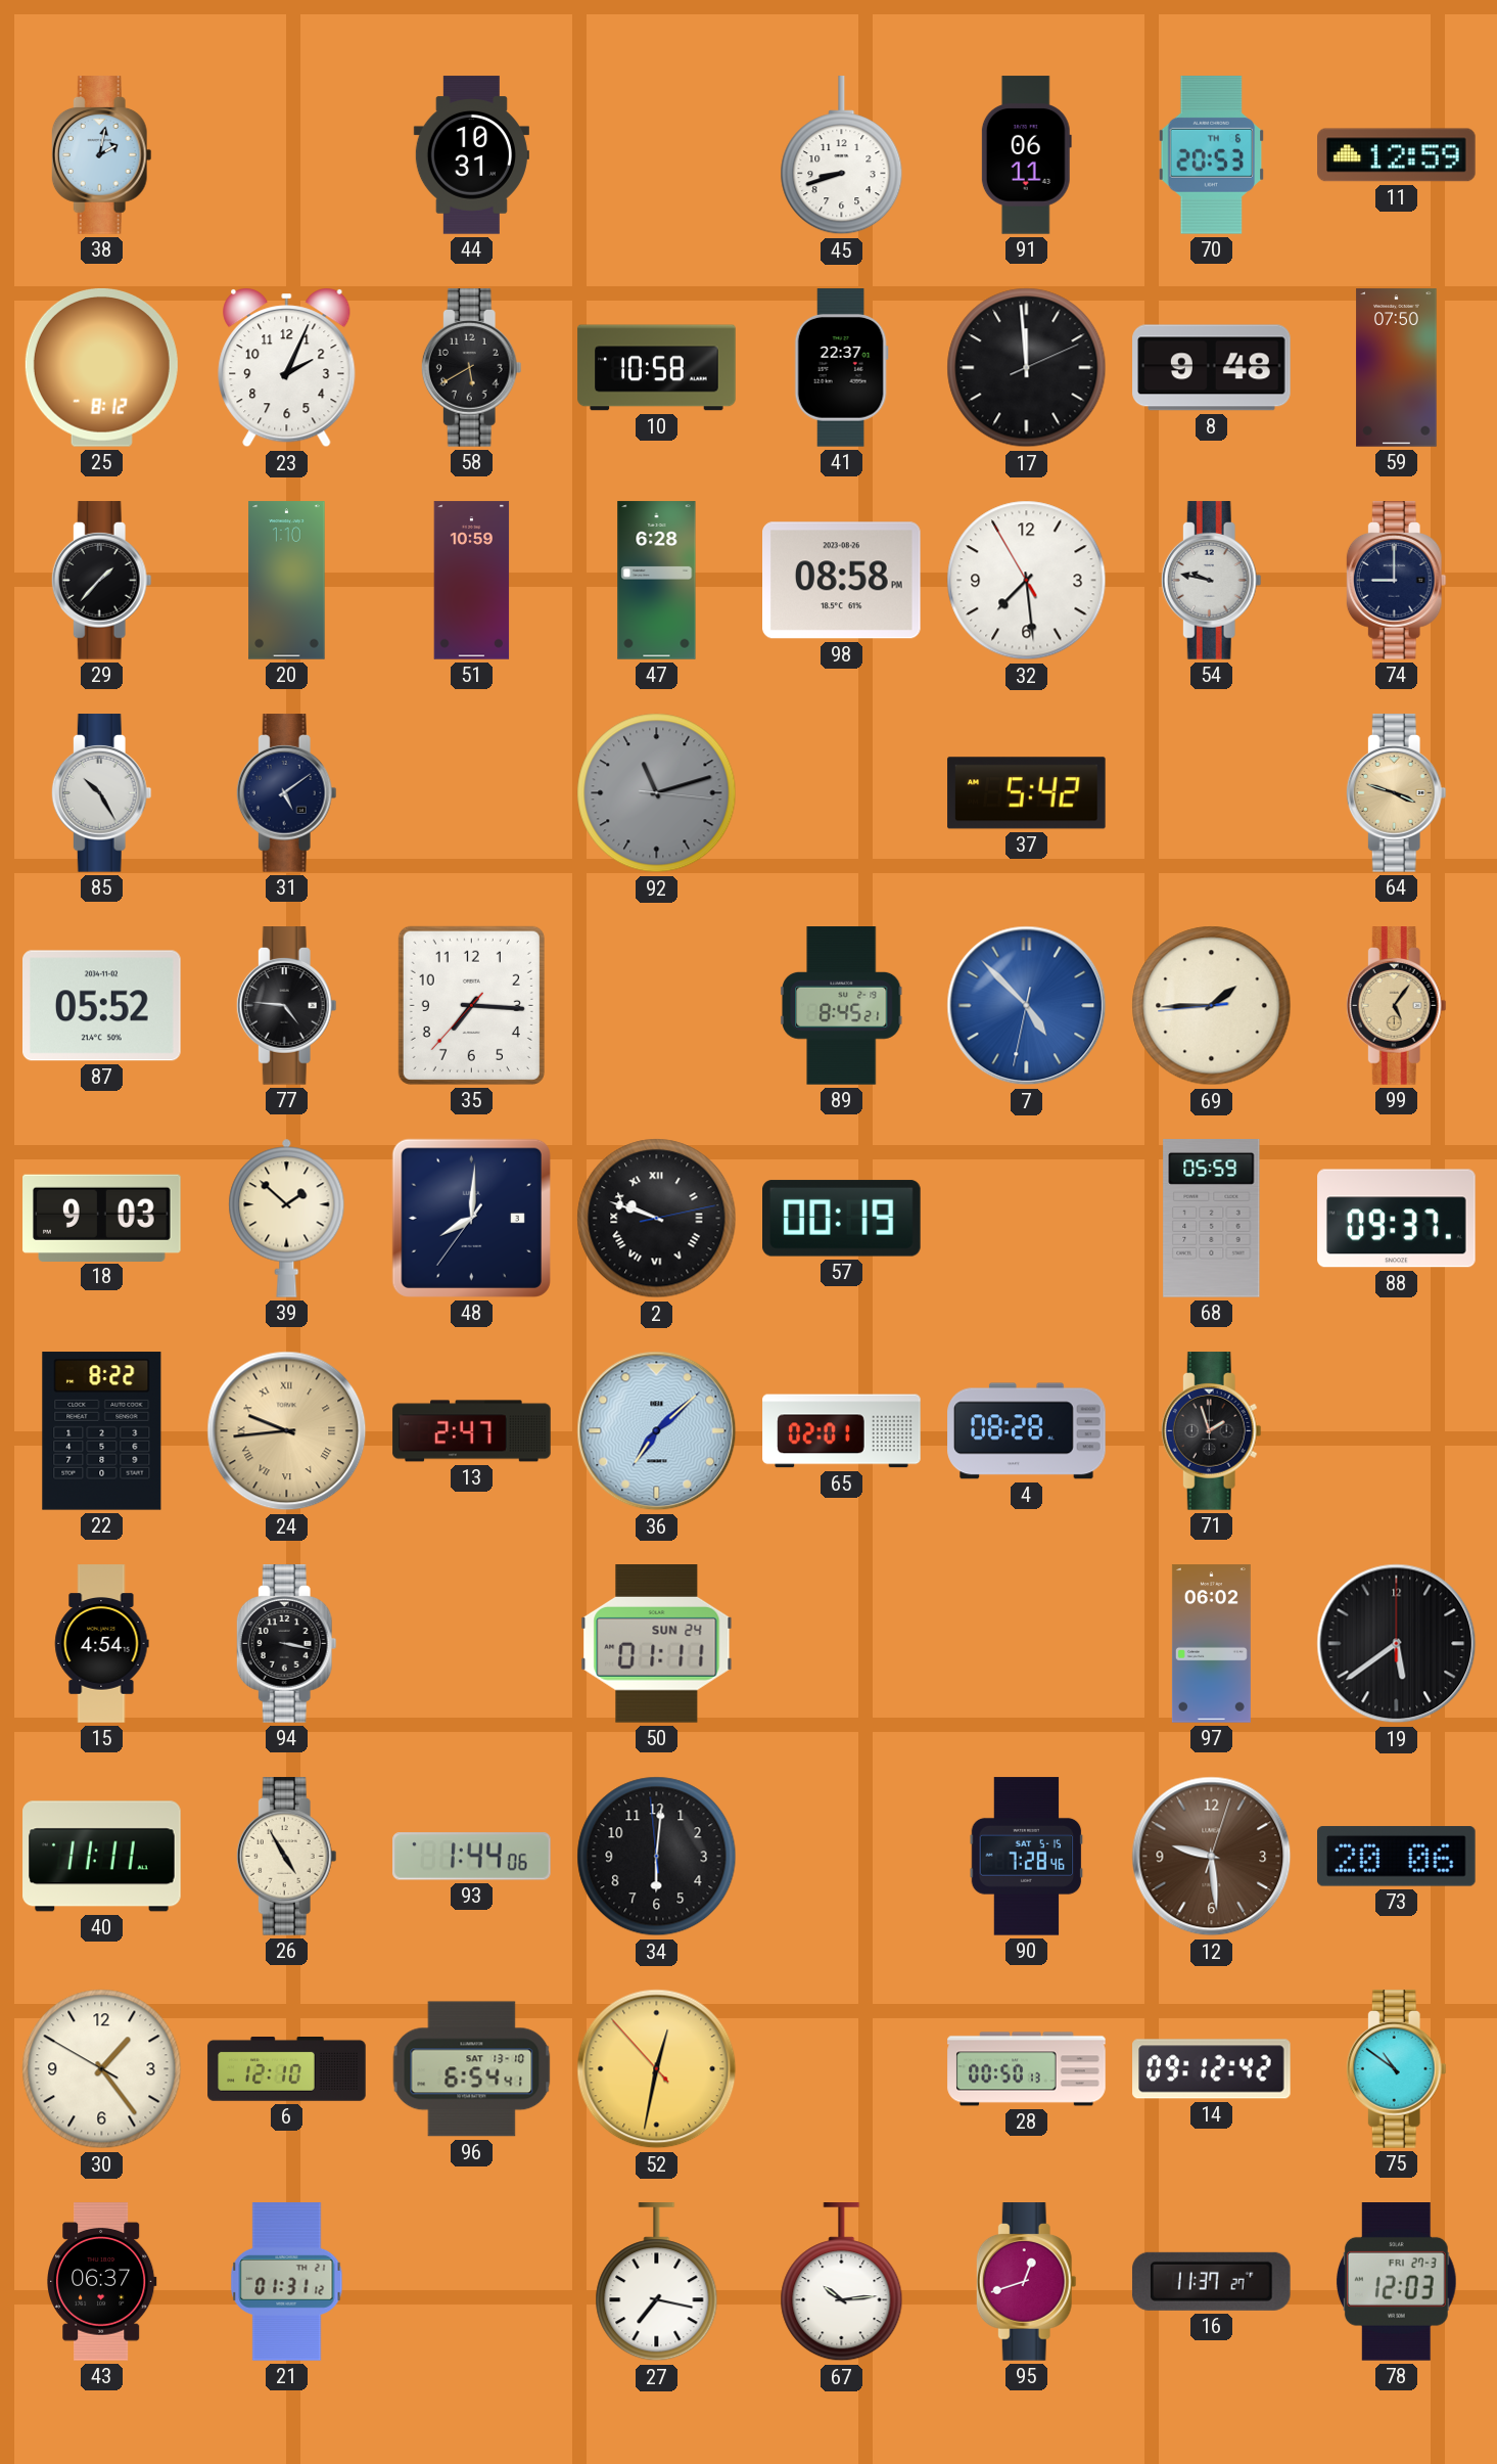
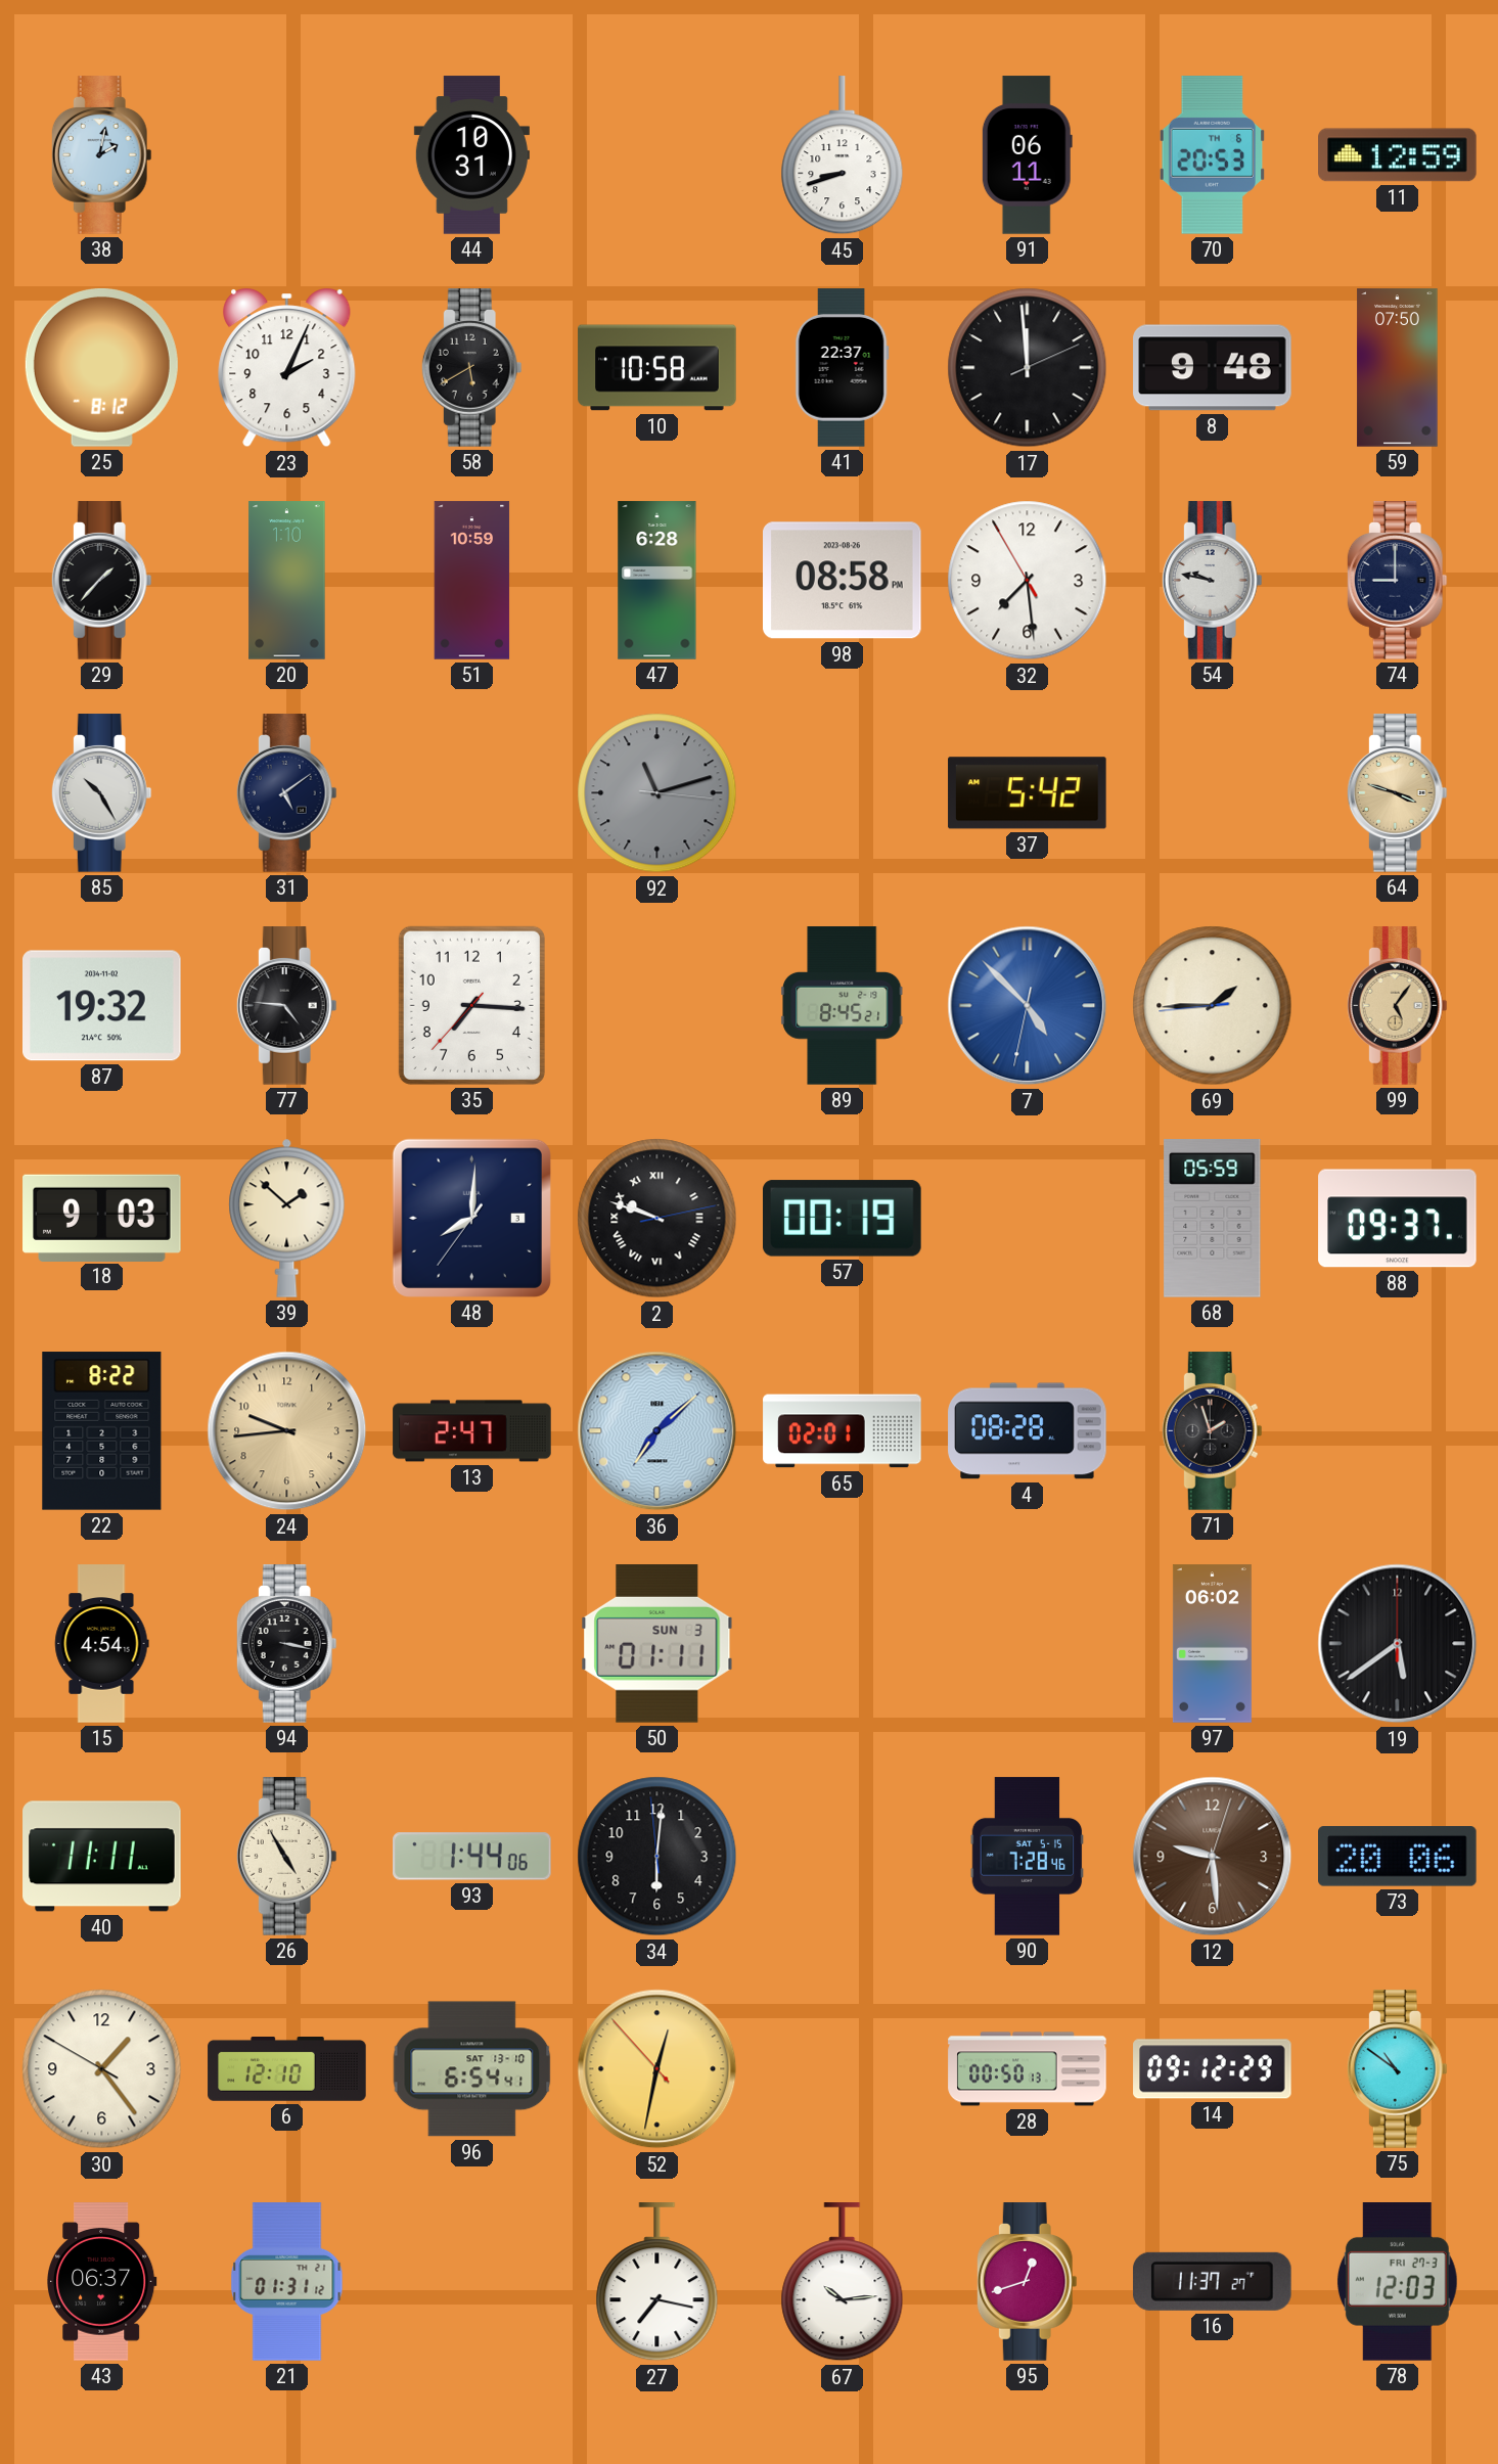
87: 05:52 -> 19:32
24 numerals: Roman -> Arabic
50 date: SUN 24 -> SUN 3
14: 09:12:42 -> 09:12:29
